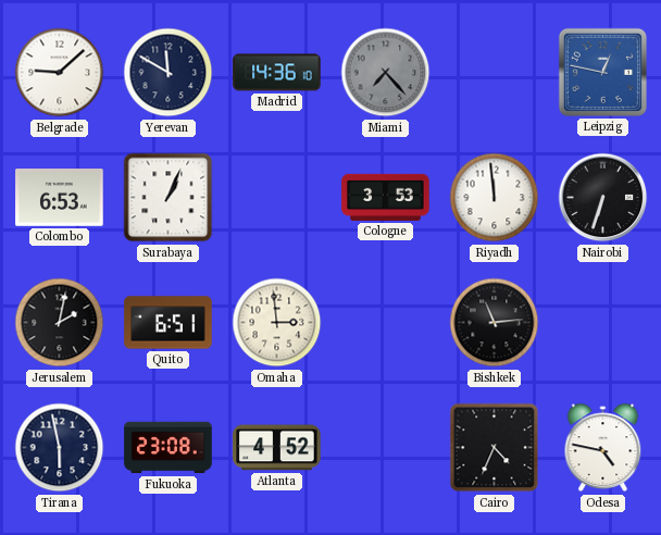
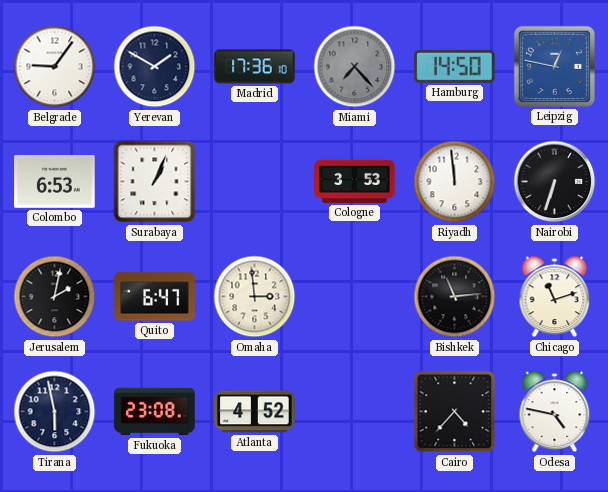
Belgrade: 9:08 -> 9:06
Yerevan: 11:50 -> 1:50
Madrid: 14:36 -> 17:36
Hamburg: none -> 14:50
Quito: 6:51 -> 6:47
Chicago: none -> 11:12
Cairo: 4:34 -> 4:37
